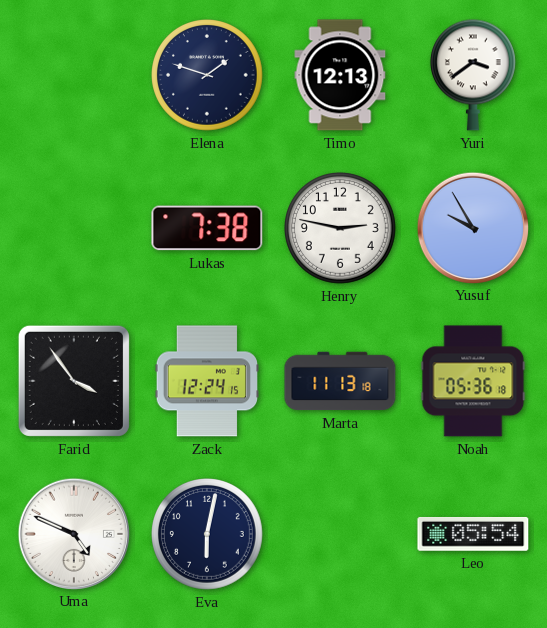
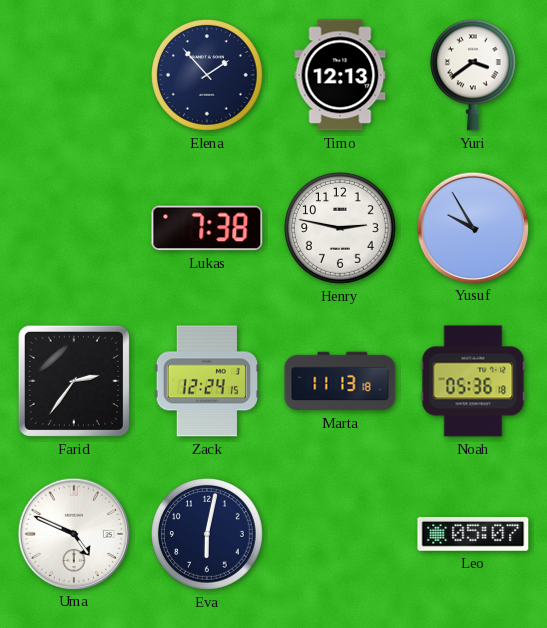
Elena: 1:48 -> 1:53
Farid: 3:54 -> 2:36
Leo: 05:54 -> 05:07
